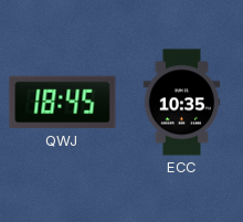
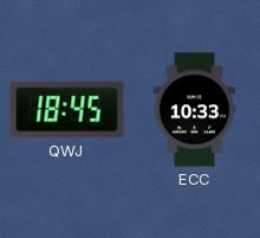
ECC: 10:35 -> 10:33
